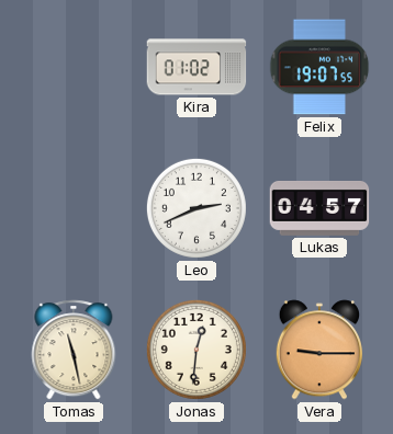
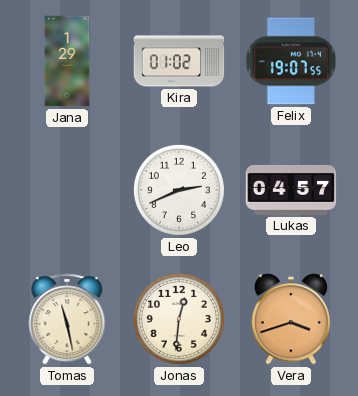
Jana: none -> 1:29
Vera: 9:15 -> 3:42
